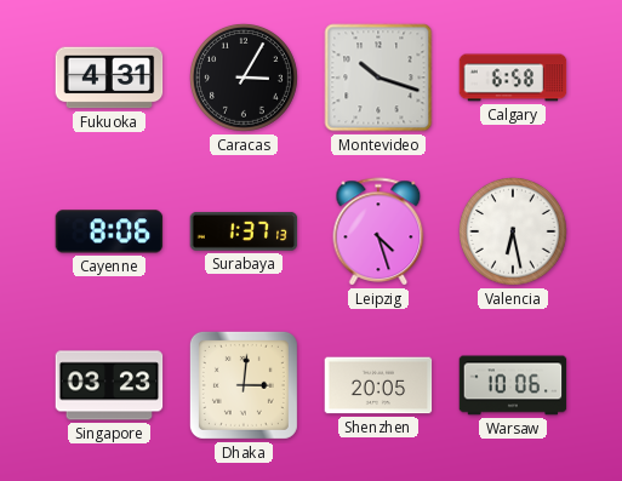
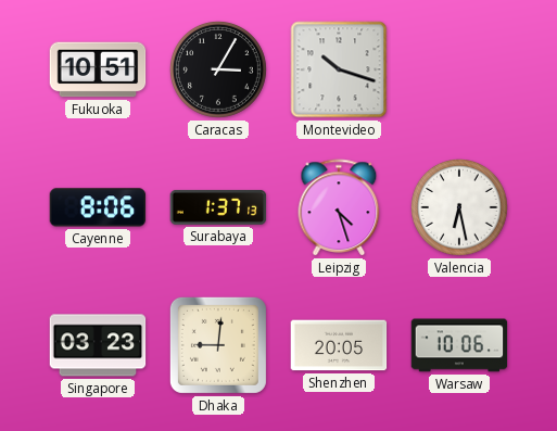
Fukuoka: 4:31 -> 10:51
Calgary: 6:58 -> none
Dhaka: 3:01 -> 9:01
